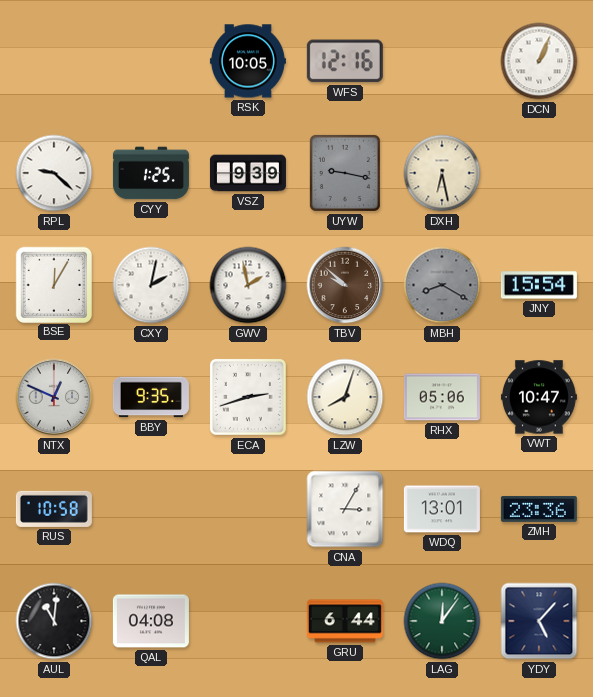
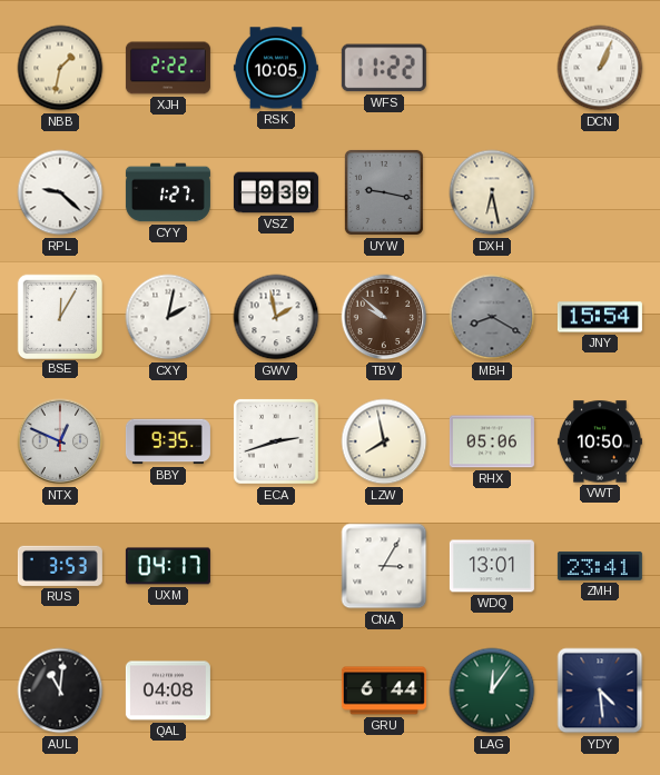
NBB: none -> 1:32
XJH: none -> 2:22
WFS: 12:16 -> 11:22
CYY: 1:25 -> 1:27
LZW: 8:03 -> 7:58
VWT: 10:47 -> 10:50
RUS: 10:58 -> 3:53
UXM: none -> 04:17
ZMH: 23:36 -> 23:41
YDY: 5:07 -> 4:29
